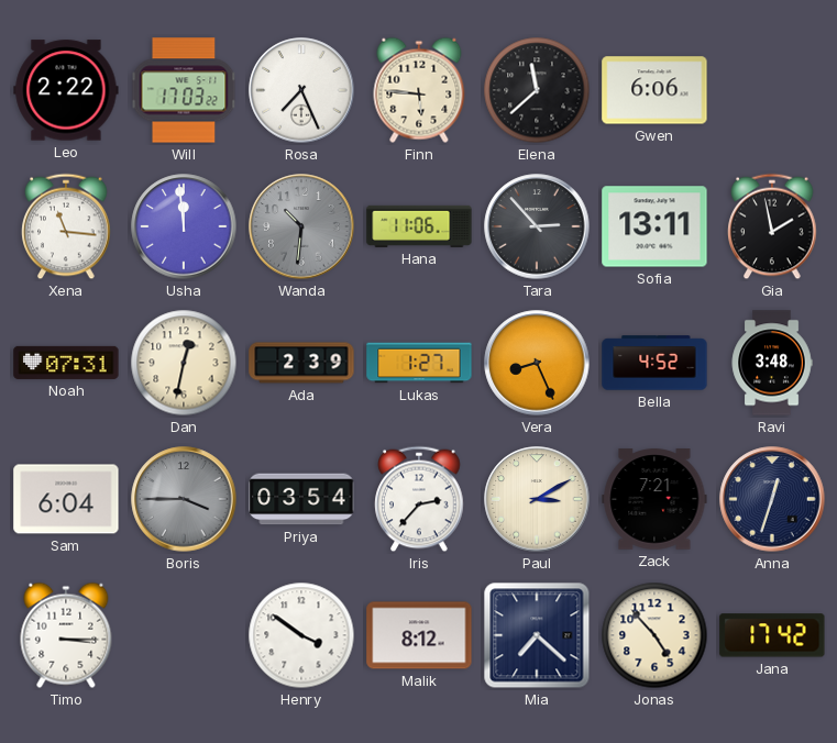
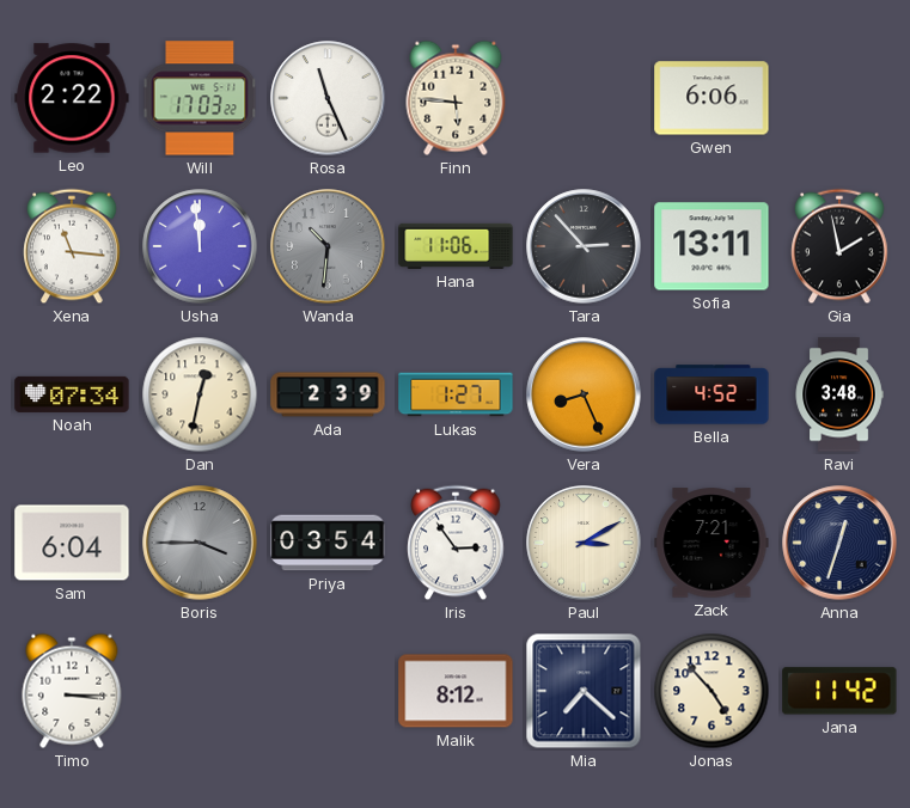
Rosa: 7:26 -> 11:26
Elena: 11:38 -> none
Noah: 07:31 -> 07:34
Iris: 2:37 -> 2:54
Henry: 3:51 -> none
Jana: 17:42 -> 11:42
